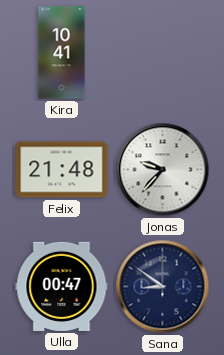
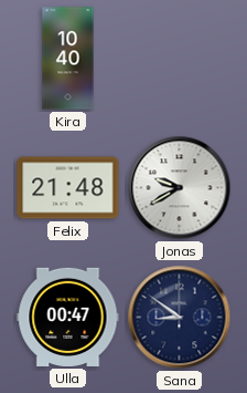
Kira: 10:41 -> 10:40
Jonas: 9:37 -> 9:40
